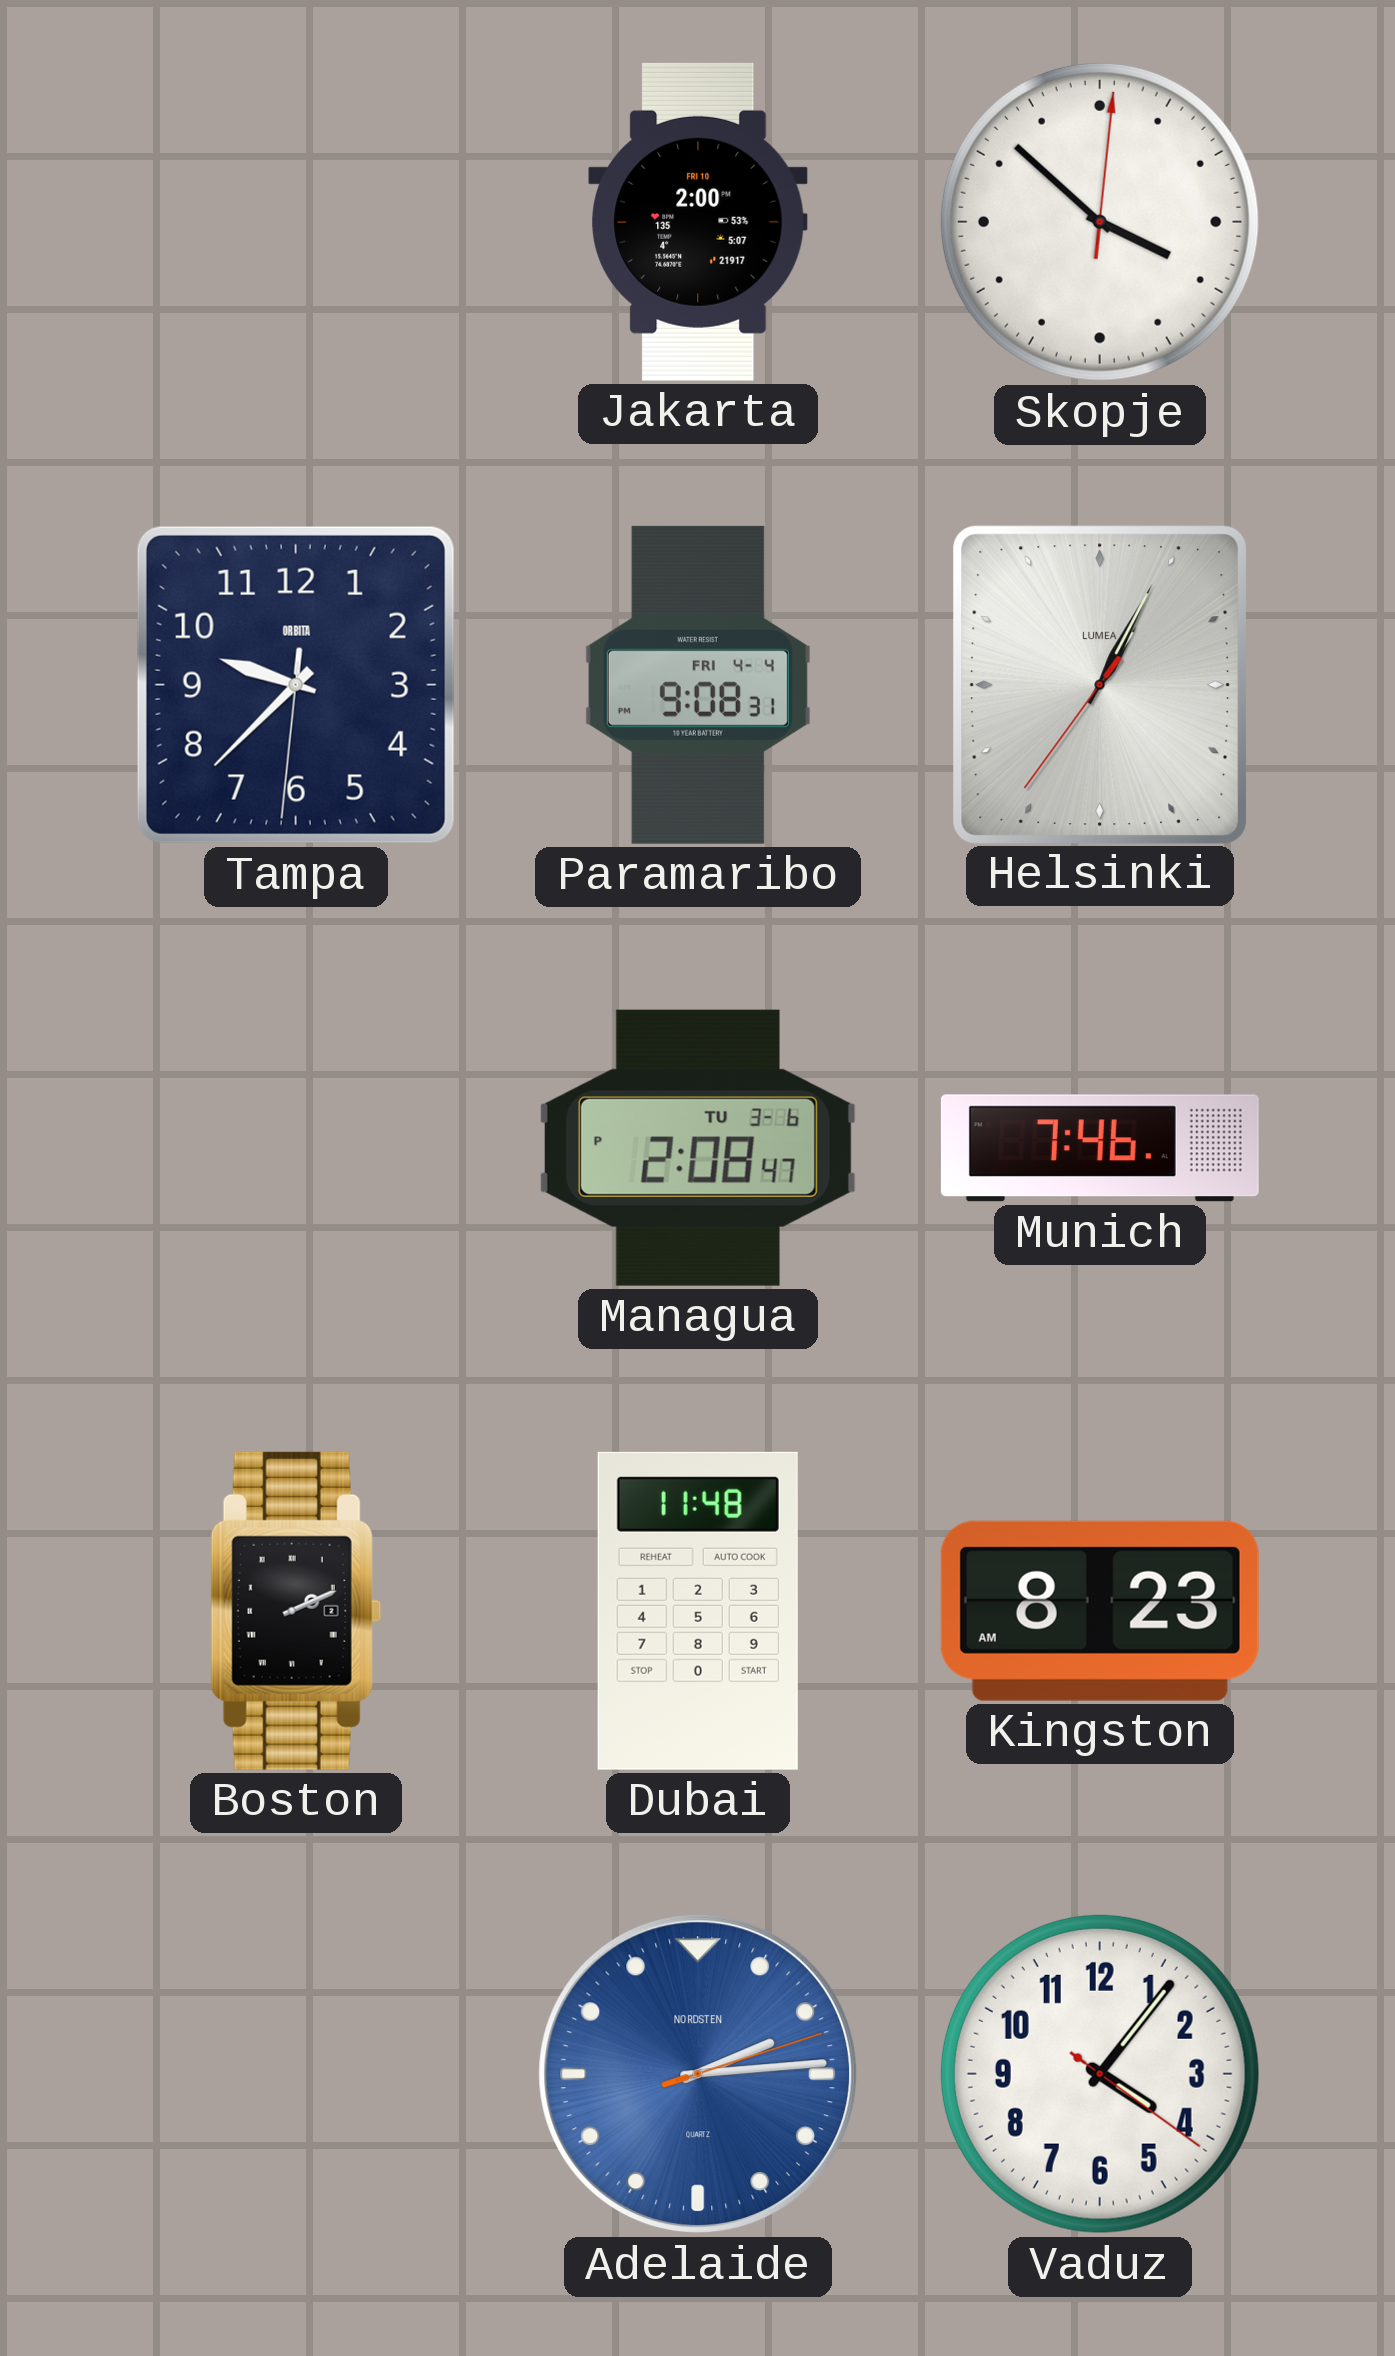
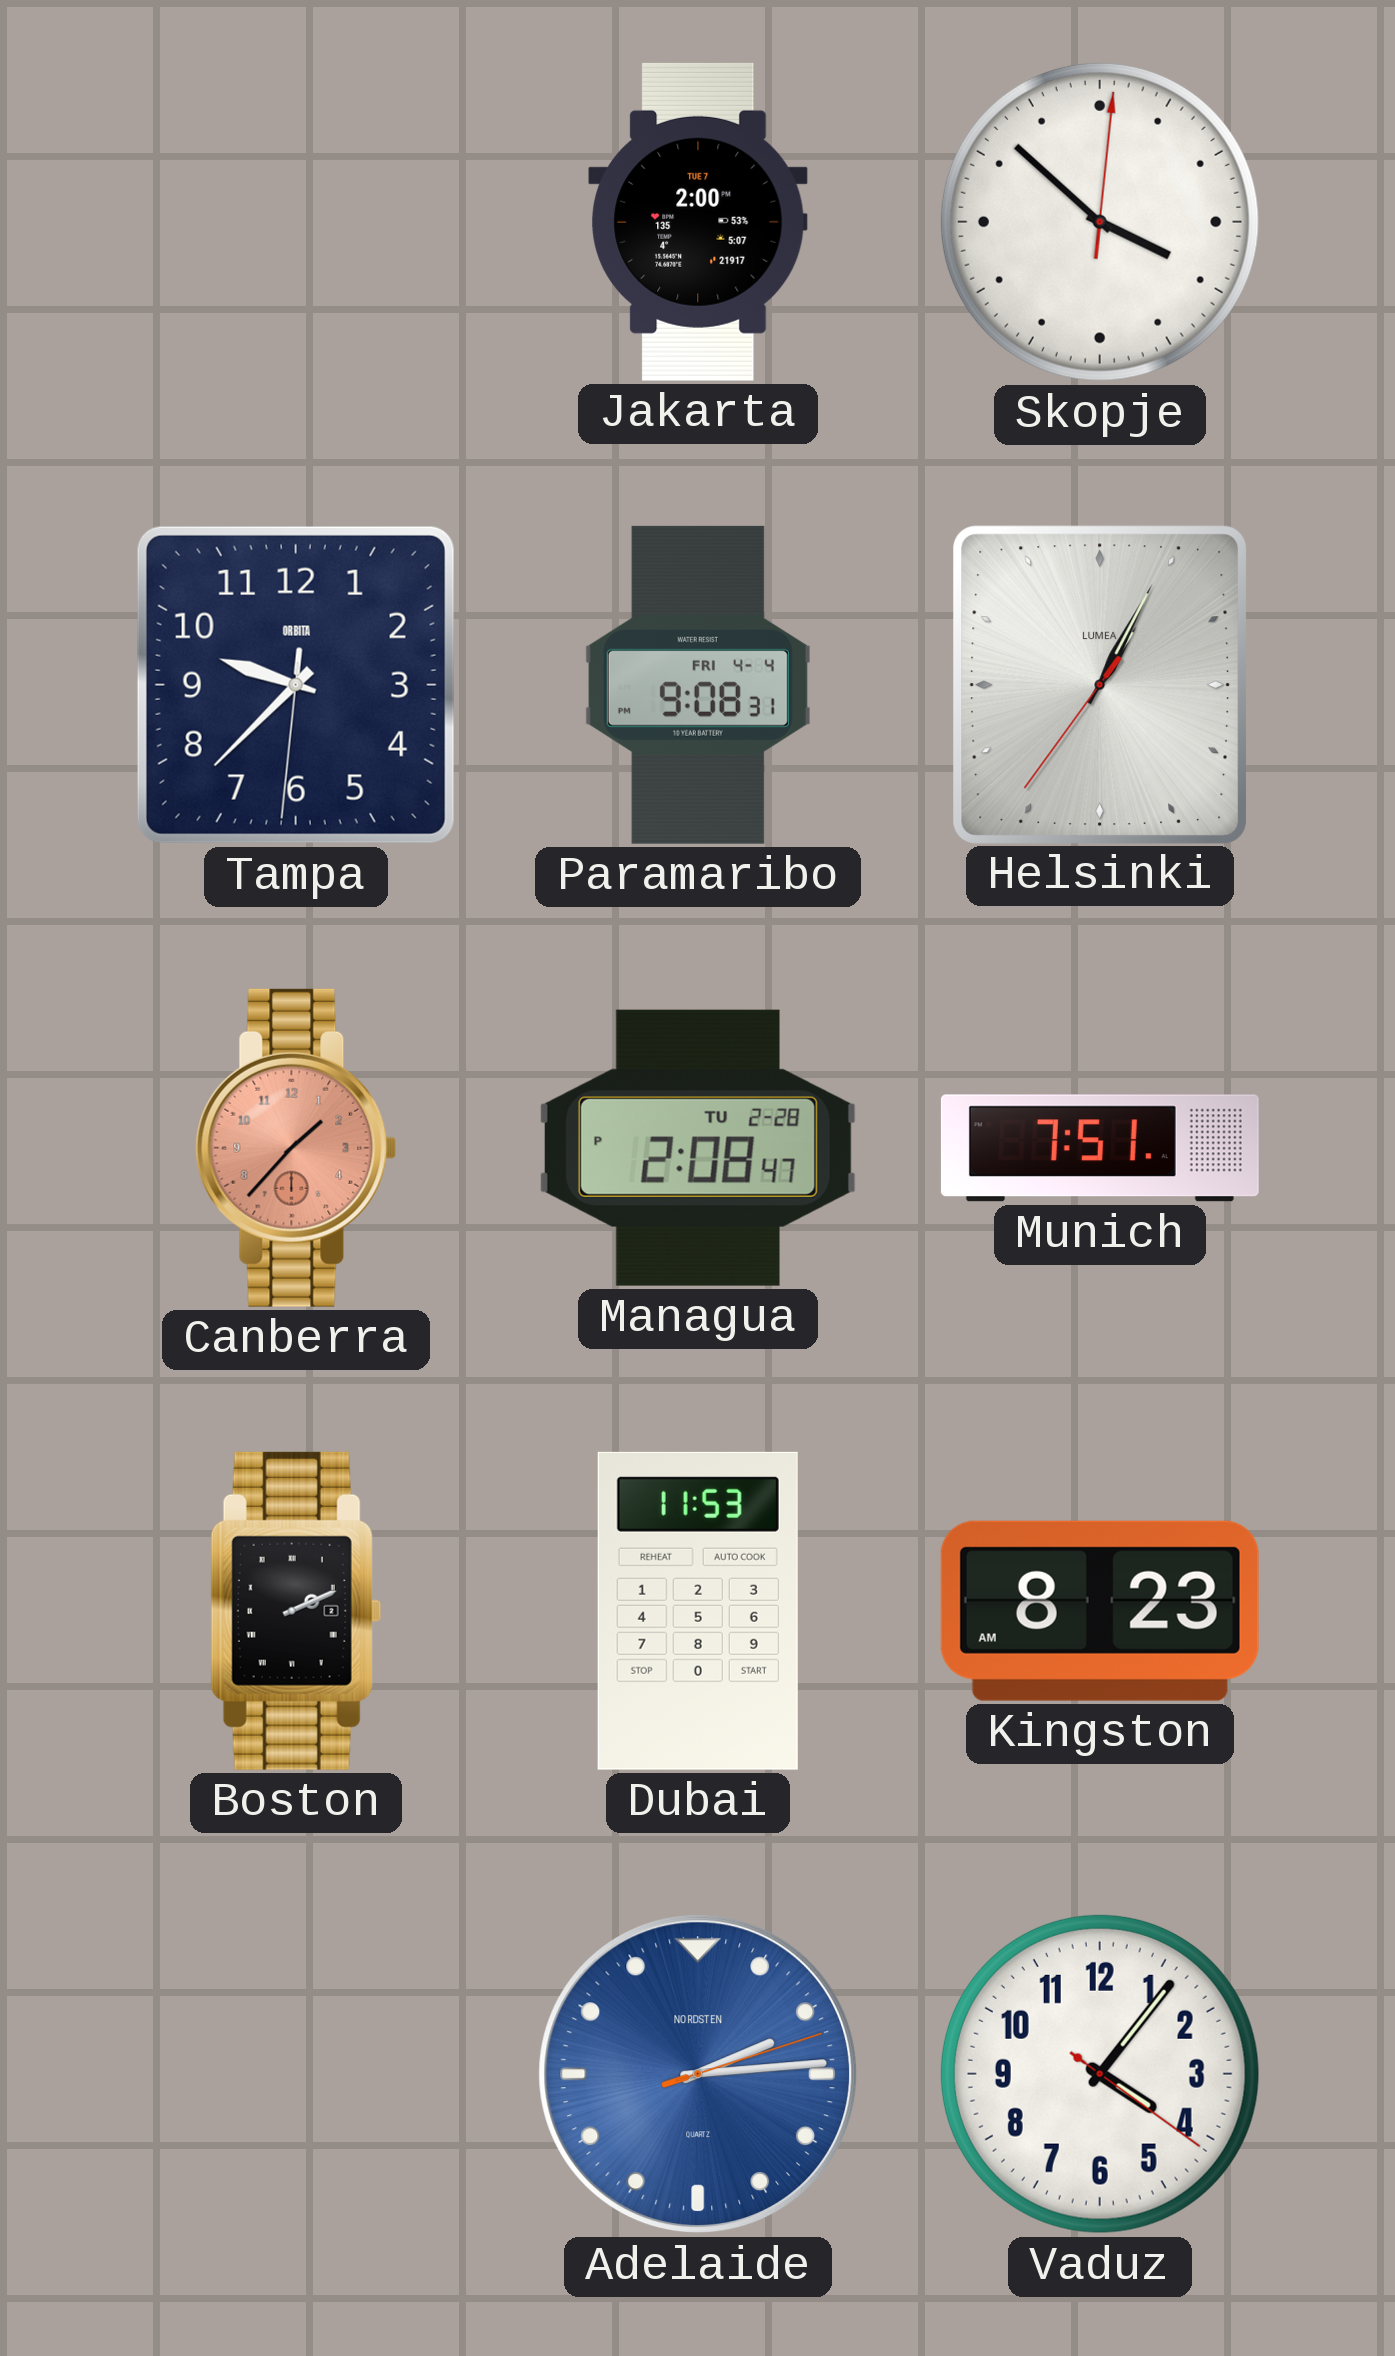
Jakarta date: FRI 10 -> TUE 7
Canberra: none -> 1:37
Managua date: TU 3-6 -> TU 2-28
Munich: 7:46 -> 7:51
Dubai: 11:48 -> 11:53
